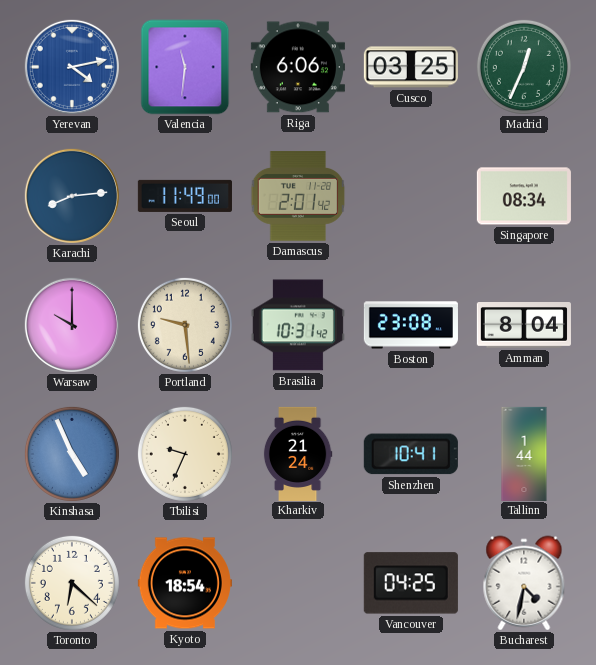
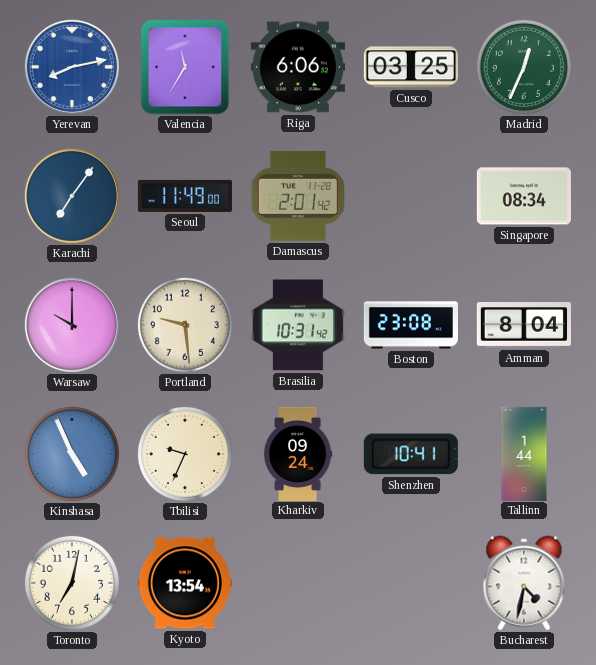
Yerevan: 4:13 -> 8:13
Valencia: 11:31 -> 11:35
Karachi: 8:14 -> 7:06
Kharkiv: 21:24 -> 09:24
Toronto: 6:22 -> 7:02
Kyoto: 18:54 -> 13:54
Vancouver: 04:25 -> none
